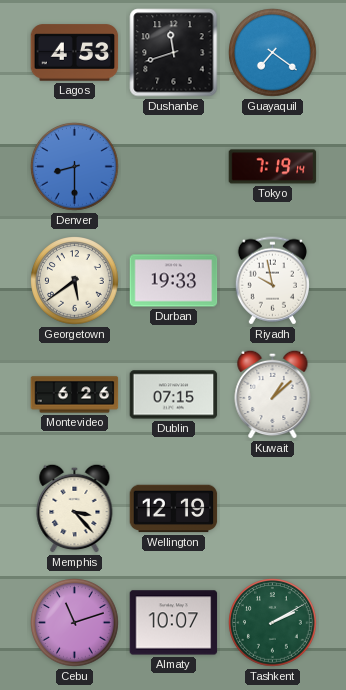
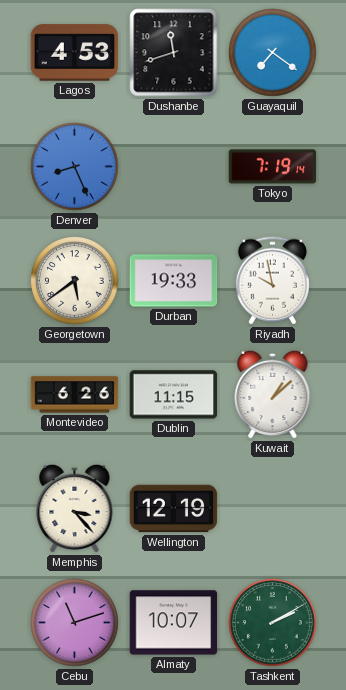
Denver: 8:30 -> 8:26
Dublin: 07:15 -> 11:15
